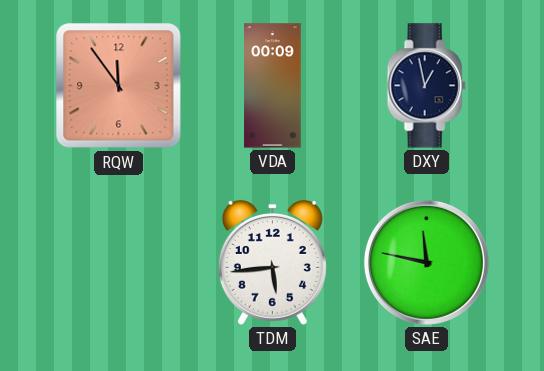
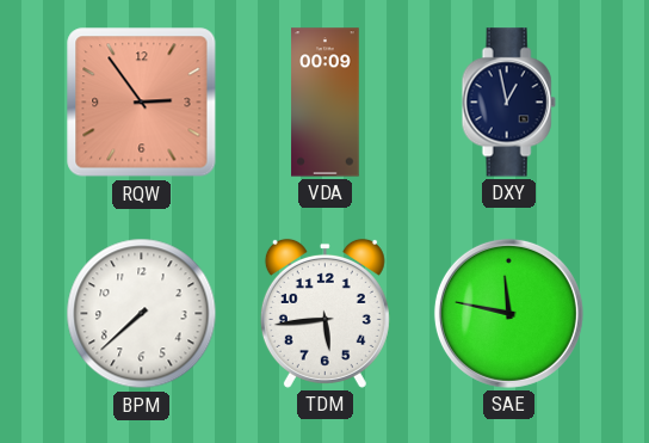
RQW: 11:54 -> 2:54
BPM: none -> 7:38
